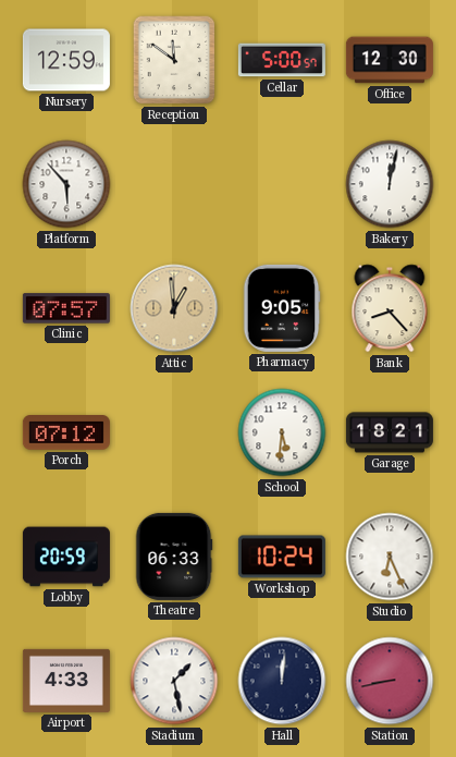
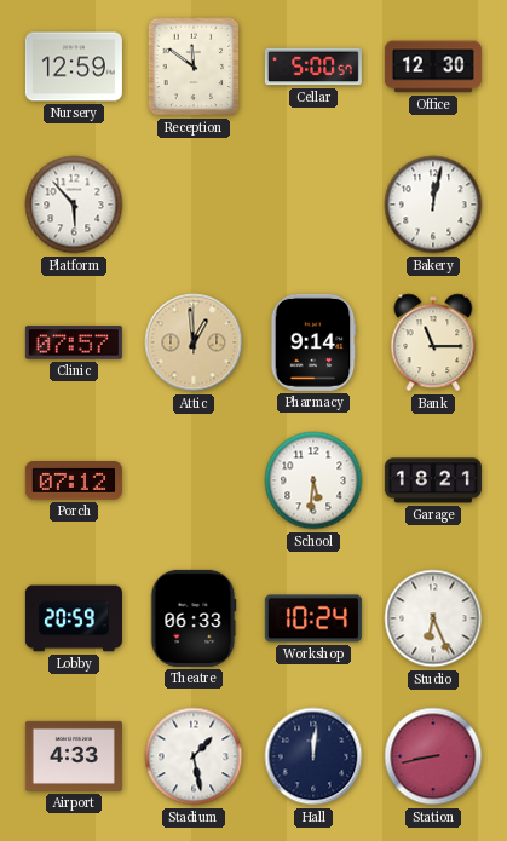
Pharmacy: 9:05 -> 9:14
Bank: 8:23 -> 11:15
